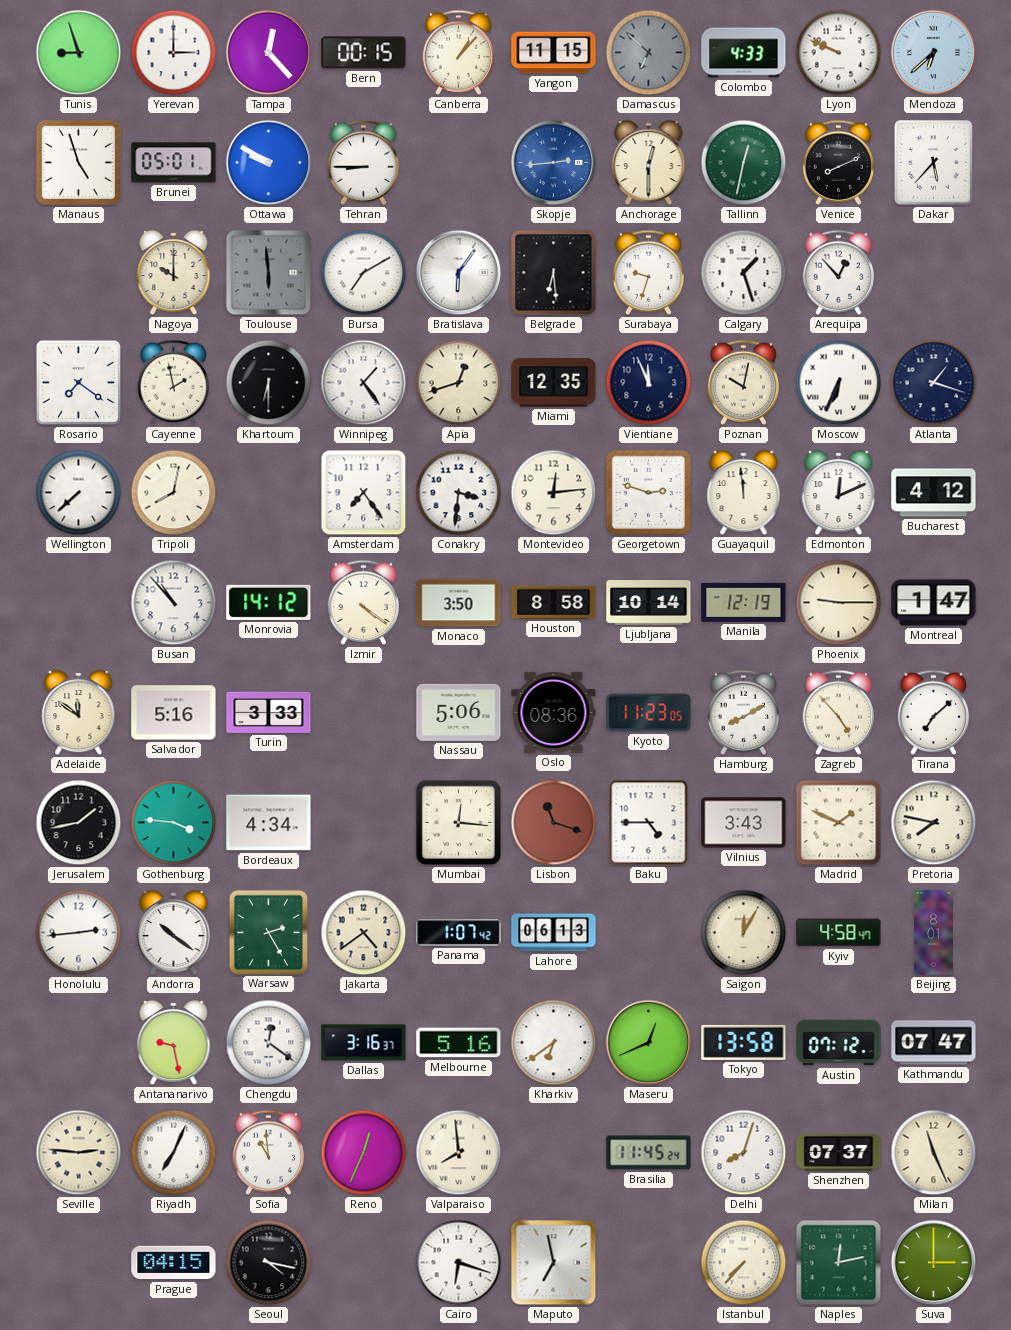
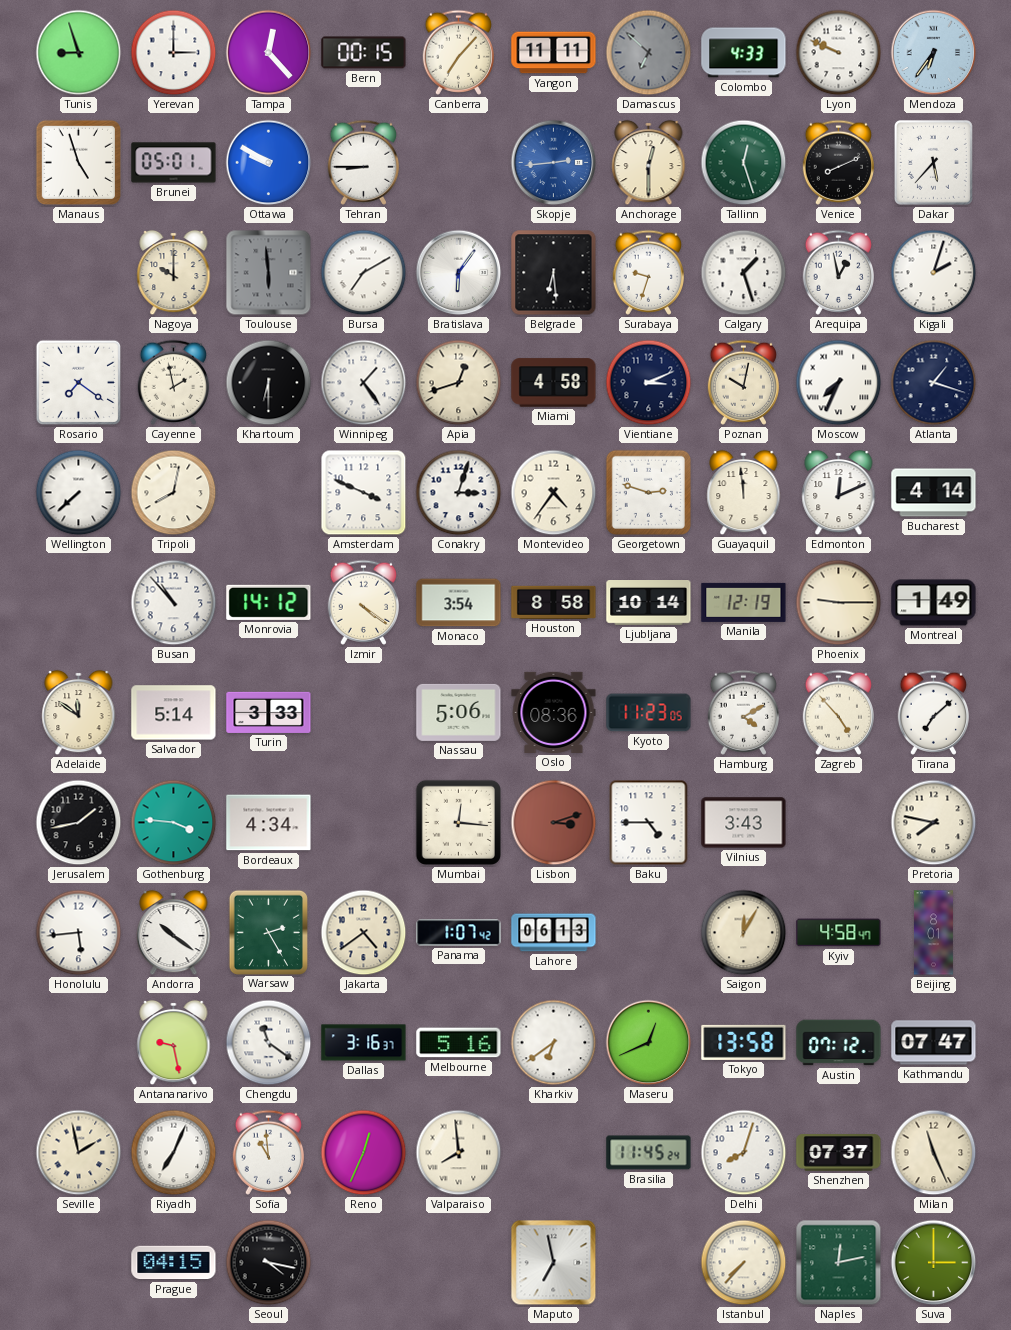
Canberra: 1:07 -> 7:07
Yangon: 11:15 -> 11:11
Mendoza: 6:38 -> 6:36
Tallinn: 12:32 -> 12:27
Arequipa: 12:53 -> 12:58
Kigali: none -> 2:03
Miami: 12:35 -> 4:58
Vientiane: 11:56 -> 3:11
Moscow: 6:34 -> 7:34
Amsterdam: 7:24 -> 3:49
Conakry: 3:31 -> 3:03
Montevideo: 12:14 -> 4:36
Bucharest: 4:12 -> 4:14
Monaco: 3:50 -> 3:54
Montreal: 1:47 -> 1:49
Salvador: 5:16 -> 5:14
Hamburg: 8:10 -> 4:10
Lisbon: 11:18 -> 3:12
Madrid: 1:49 -> none
Honolulu: 2:44 -> 5:44
Chengdu: 12:21 -> 11:21
Seville: 2:46 -> 1:58
Cairo: 6:18 -> none
